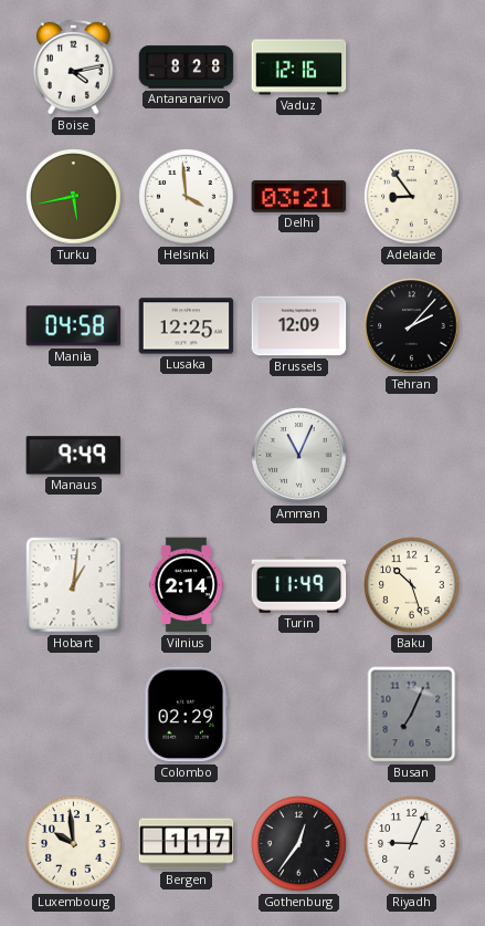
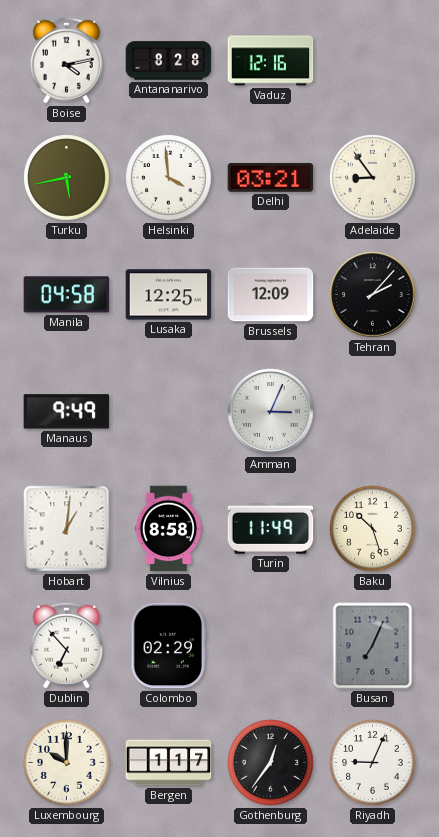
Amman: 11:04 -> 3:04
Vilnius: 2:14 -> 8:58
Dublin: none -> 6:53
Luxembourg: 9:59 -> 10:00
